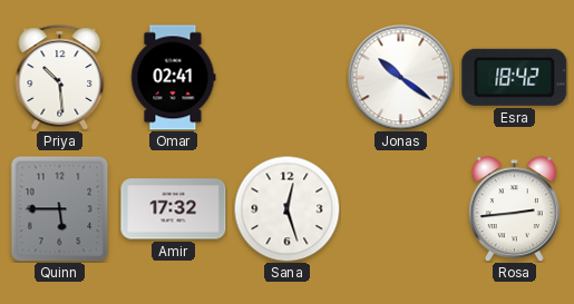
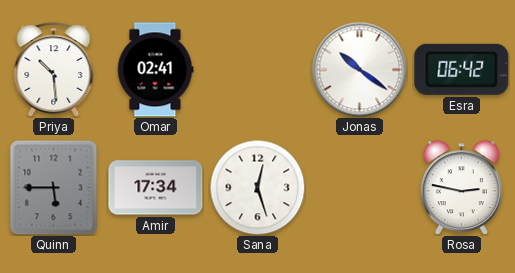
Esra: 18:42 -> 06:42
Amir: 17:32 -> 17:34
Rosa: 2:44 -> 2:47
